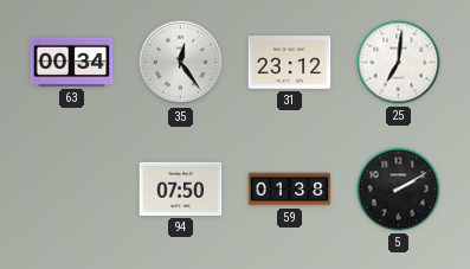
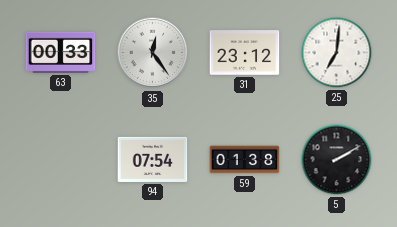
63: 00:34 -> 00:33
94: 07:50 -> 07:54
